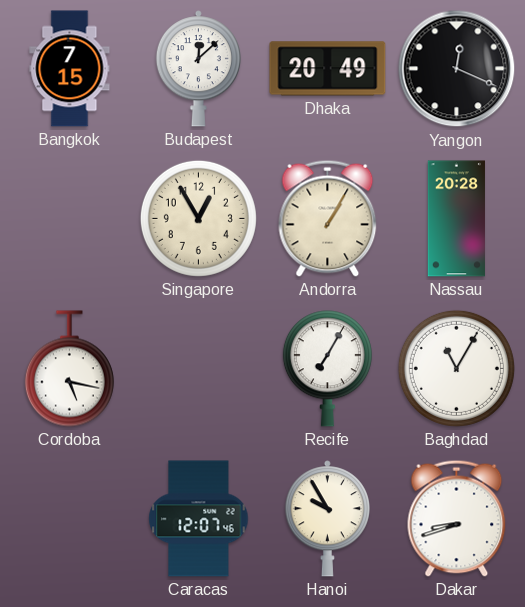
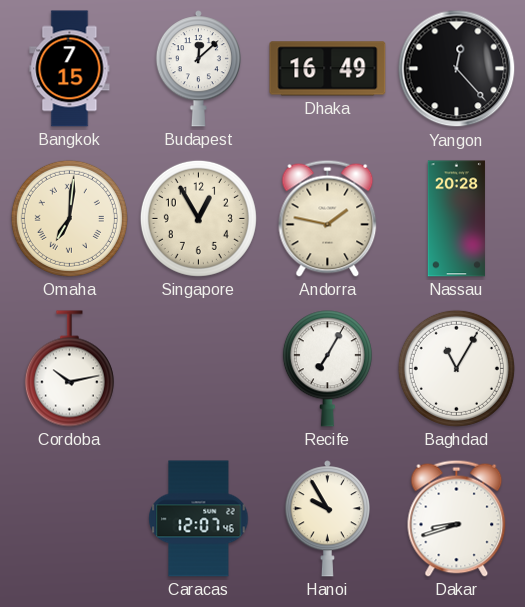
Dhaka: 20:49 -> 16:49
Yangon: 12:19 -> 12:23
Omaha: none -> 7:01
Andorra: 1:05 -> 1:47
Cordoba: 5:17 -> 10:13
